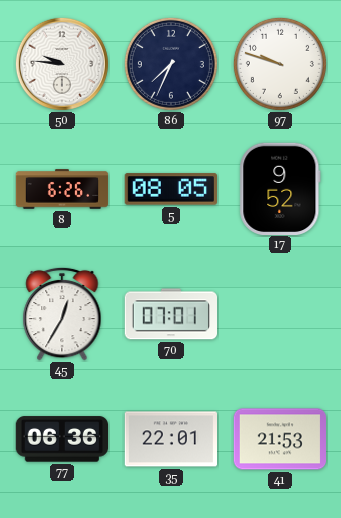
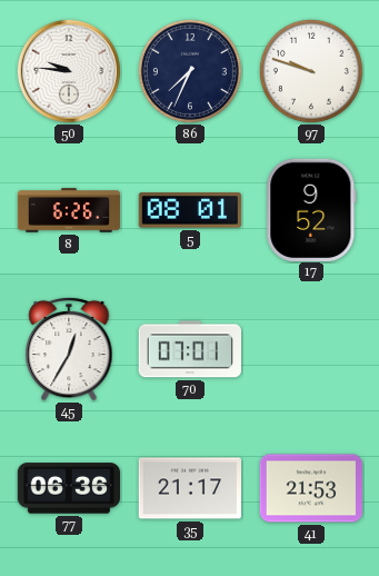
5: 08:05 -> 08:01
35: 22:01 -> 21:17
